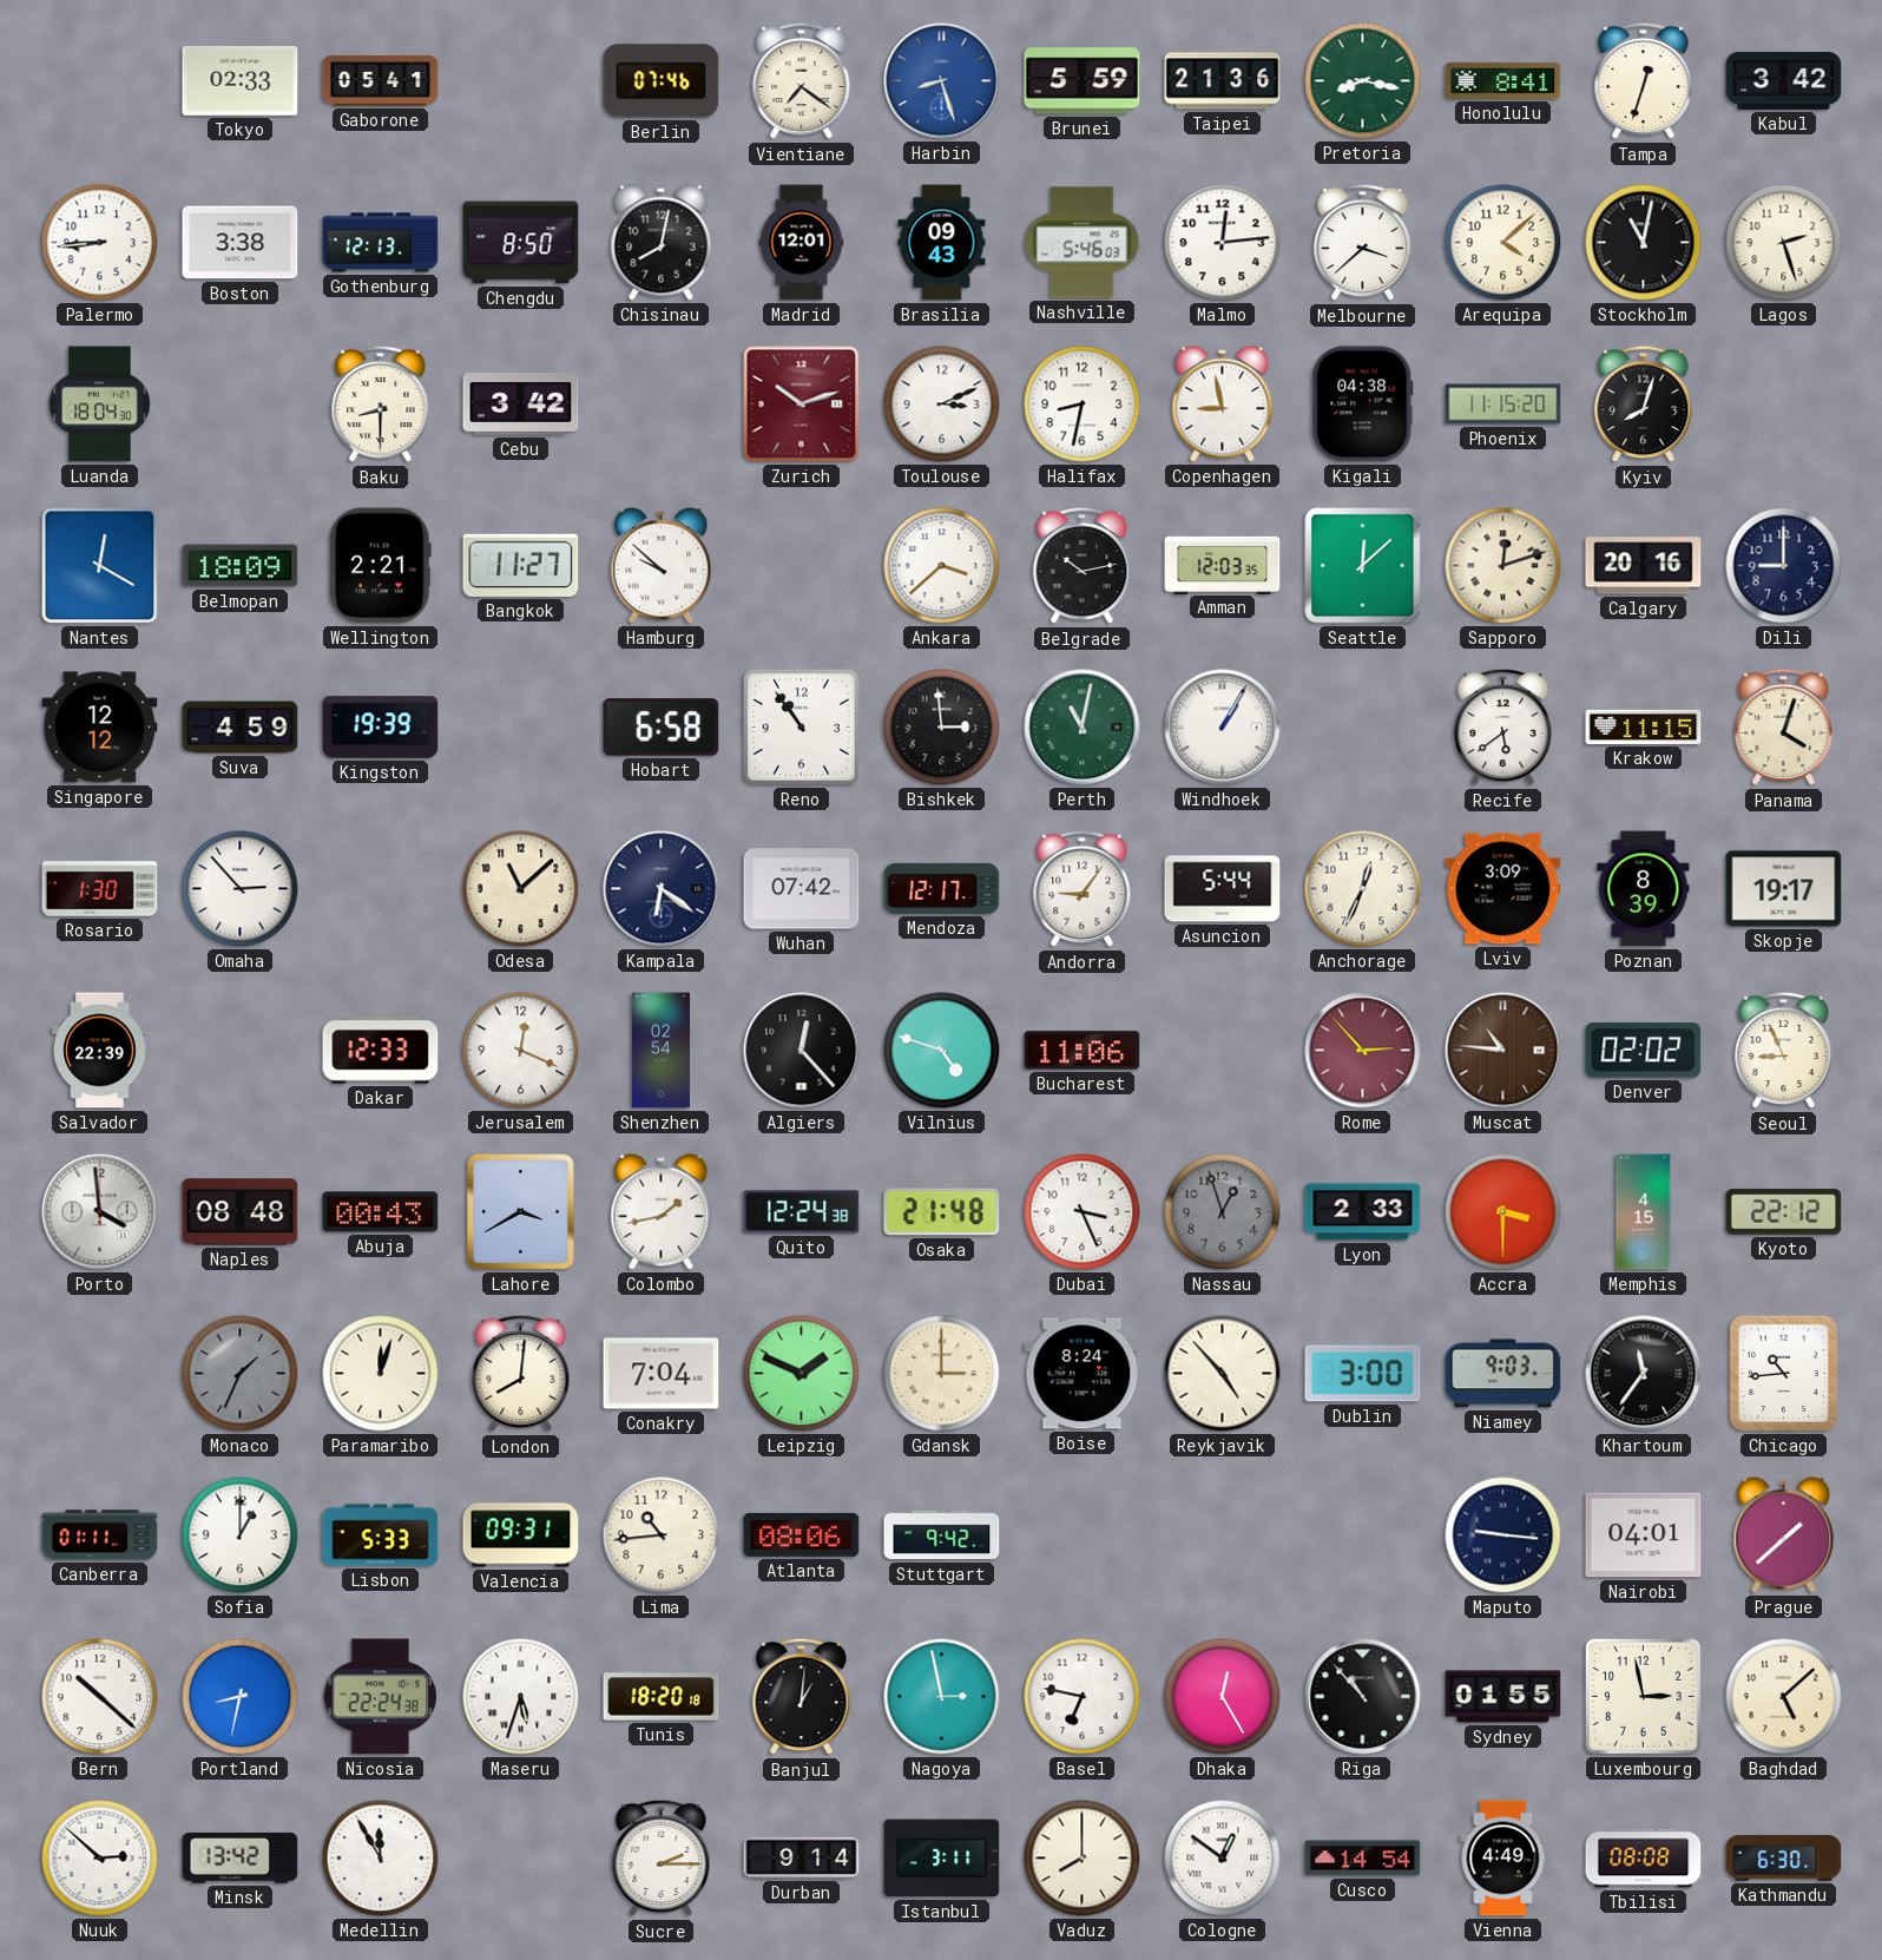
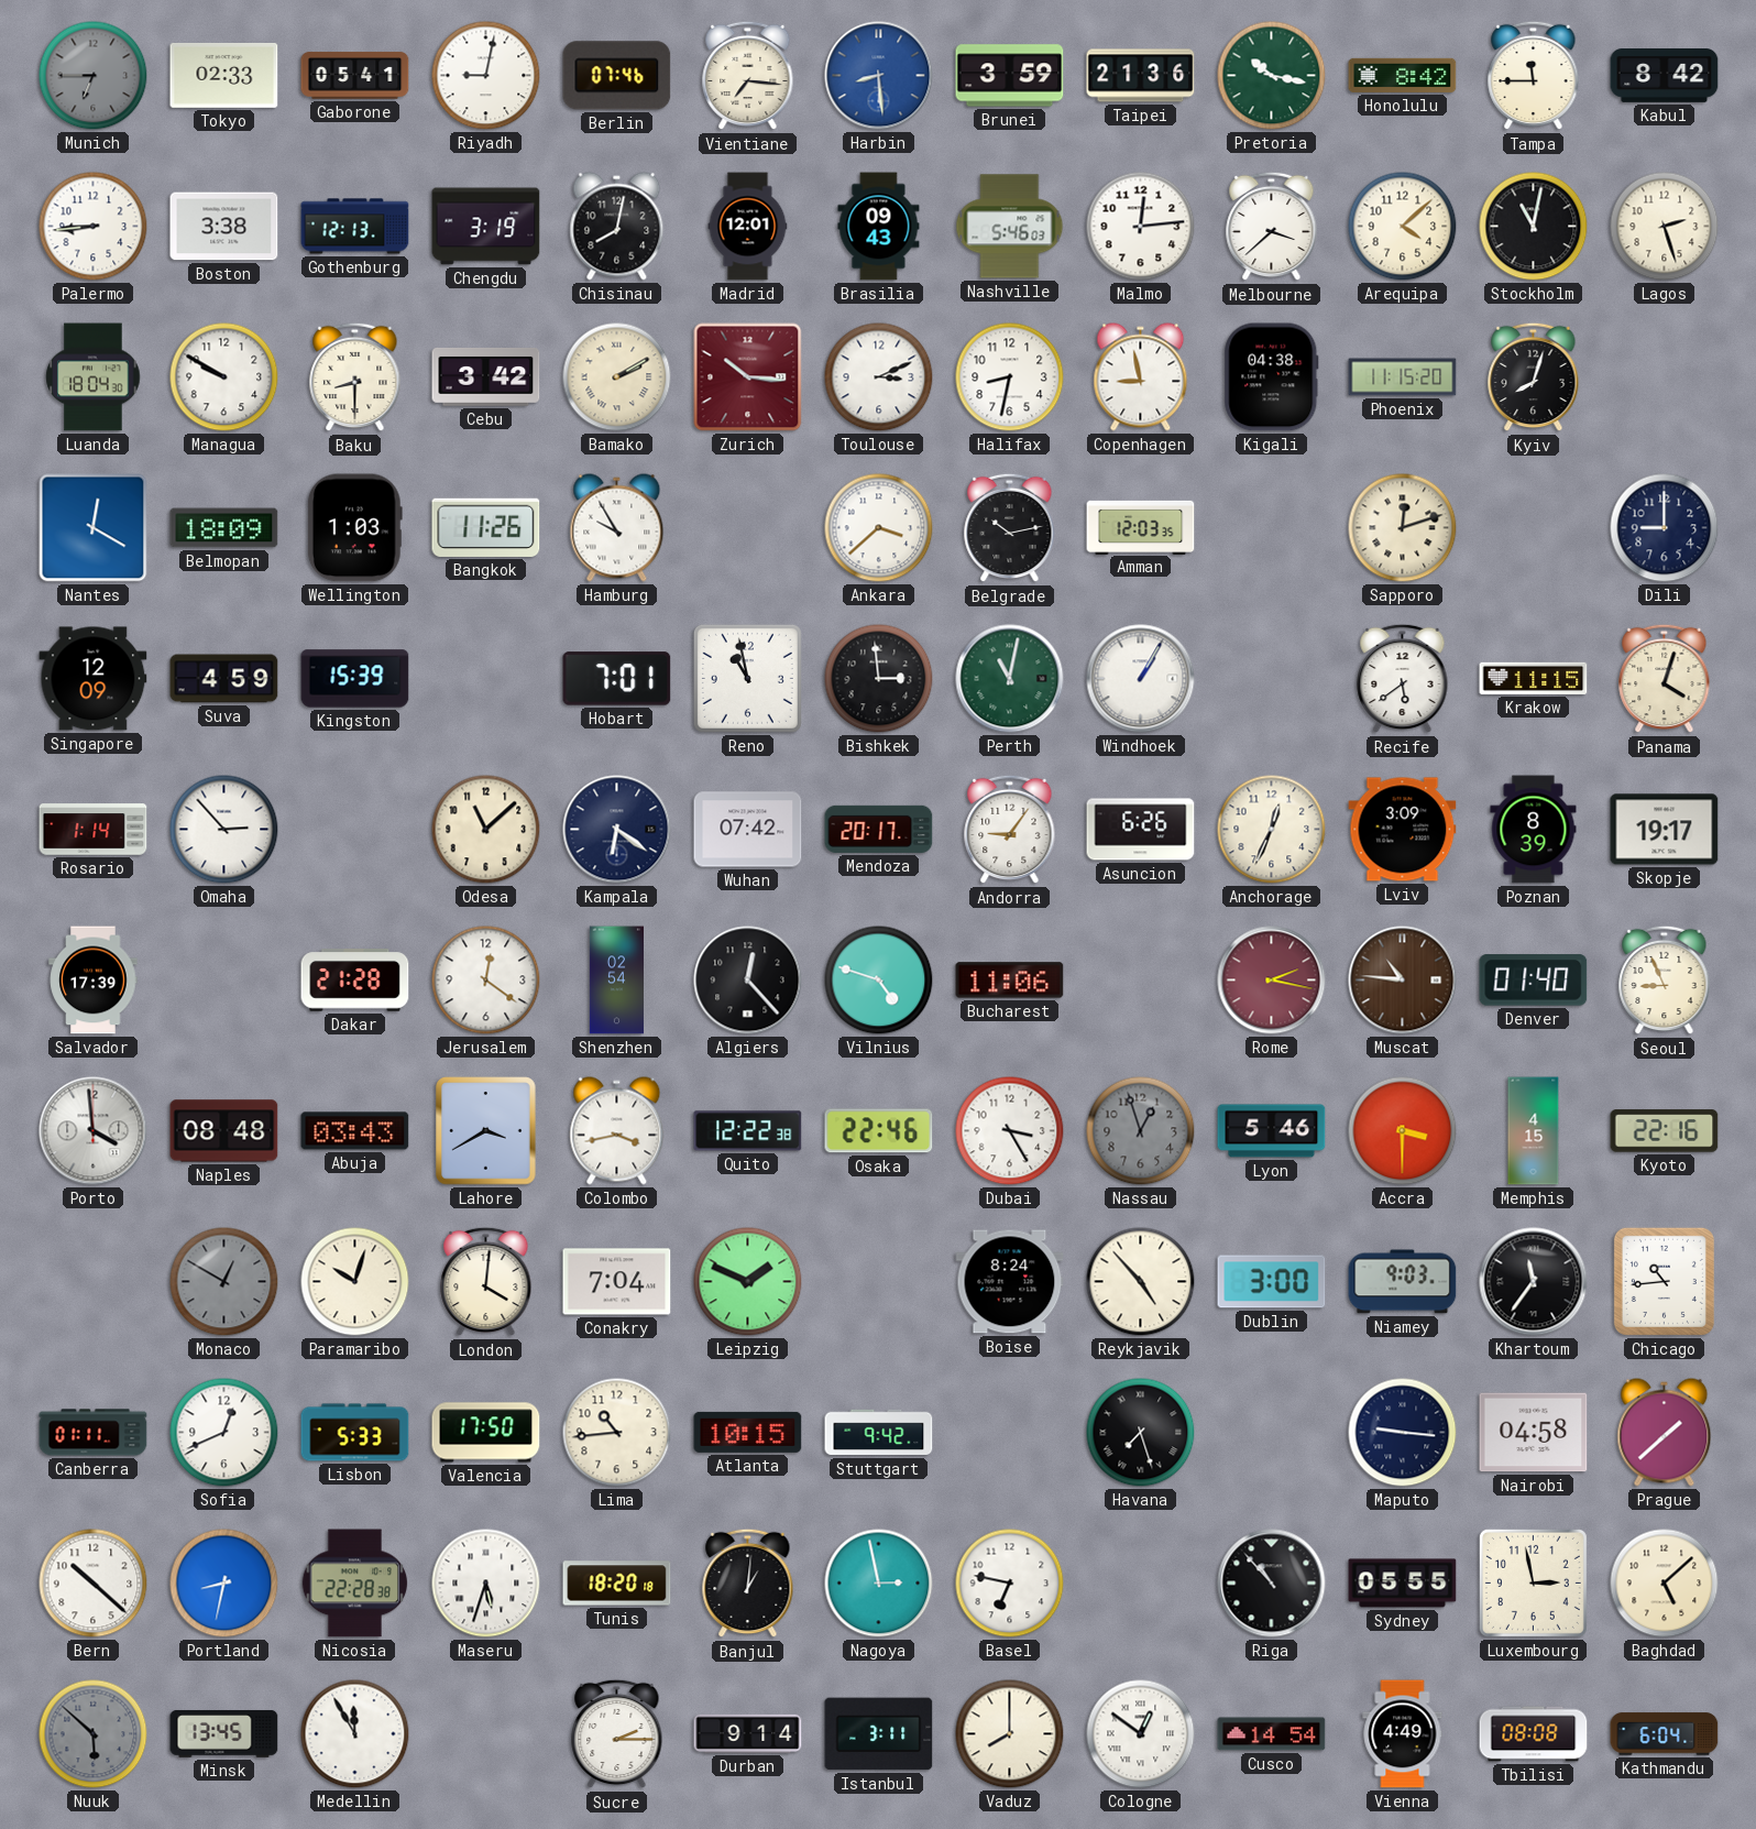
Munich: none -> 6:45
Riyadh: none -> 9:02
Vientiane: 7:21 -> 7:16
Harbin: 8:27 -> 8:29
Brunei: 5:59 -> 3:59
Pretoria: 8:17 -> 10:17
Honolulu: 8:41 -> 8:42
Tampa: 12:33 -> 11:45
Kabul: 3:42 -> 8:42
Chengdu: 8:50 -> 3:19
Managua: none -> 9:50
Bamako: none -> 2:10
Zurich: 10:12 -> 10:16
Wellington: 2:21 -> 1:03
Bangkok: 11:27 -> 11:26
Hamburg: 9:52 -> 9:55
Seattle: 12:08 -> none
Calgary: 20:16 -> none
Singapore: 12:12 -> 12:09
Kingston: 19:39 -> 15:39
Hobart: 6:58 -> 7:01
Reno: 10:54 -> 10:58
Rosario: 1:30 -> 1:14
Mendoza: 12:17 -> 20:17
Asuncion: 5:44 -> 6:26
Salvador: 22:39 -> 17:39
Dakar: 12:33 -> 21:28
Jerusalem: 12:19 -> 12:21
Rome: 2:53 -> 2:17
Denver: 02:02 -> 01:40
Abuja: 00:43 -> 03:43
Colombo: 1:43 -> 3:43
Quito: 12:24 -> 12:22
Osaka: 21:48 -> 22:46
Dubai: 3:26 -> 3:25
Lyon: 2:33 -> 5:46
Kyoto: 22:12 -> 22:16
Monaco: 1:34 -> 12:50
Paramaribo: 12:03 -> 10:03
London: 8:01 -> 4:01
Gdansk: 3:00 -> none
Sofia: 1:00 -> 12:41
Valencia: 09:31 -> 17:50
Atlanta: 08:06 -> 10:15
Havana: none -> 7:27
Nairobi: 04:01 -> 04:58
Nicosia: 22:24 -> 22:28
Dhaka: 12:25 -> none
Sydney: 01:55 -> 05:55
Nuuk: 2:52 -> 5:52
Nuuk dial: white -> grey
Minsk: 13:42 -> 13:45
Kathmandu: 6:30 -> 6:04
